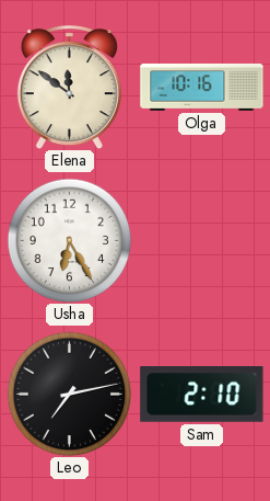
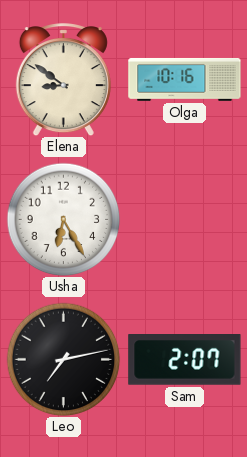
Elena: 11:51 -> 8:51
Sam: 2:10 -> 2:07
